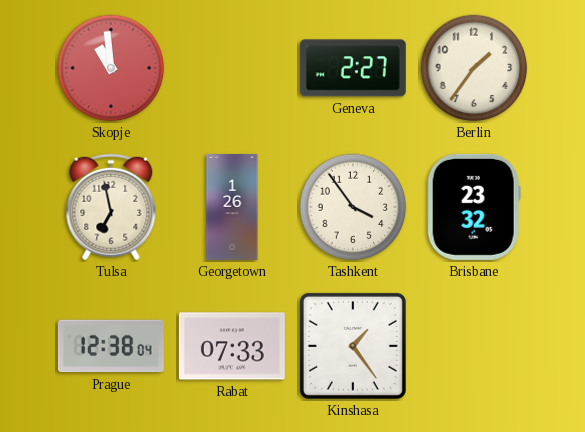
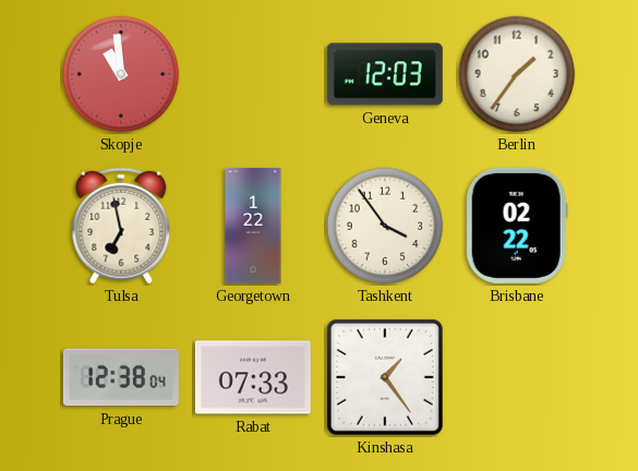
Geneva: 2:27 -> 12:03
Georgetown: 1:26 -> 1:22
Brisbane: 23:32 -> 02:22
